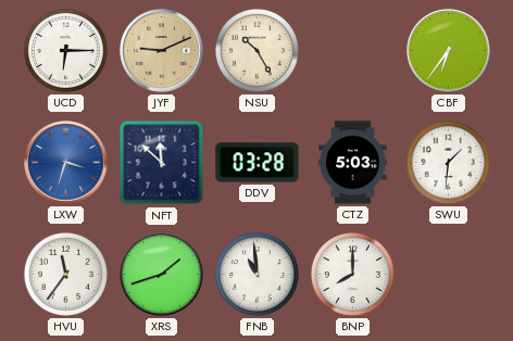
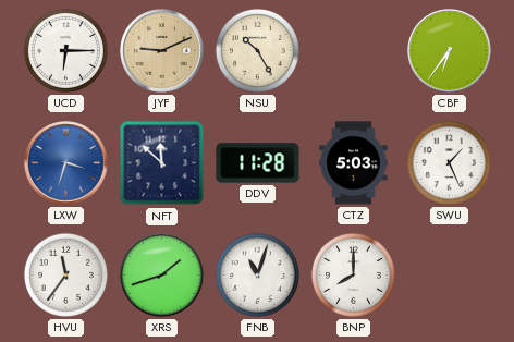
DDV: 03:28 -> 11:28
SWU: 1:31 -> 1:26
FNB: 10:59 -> 11:03
